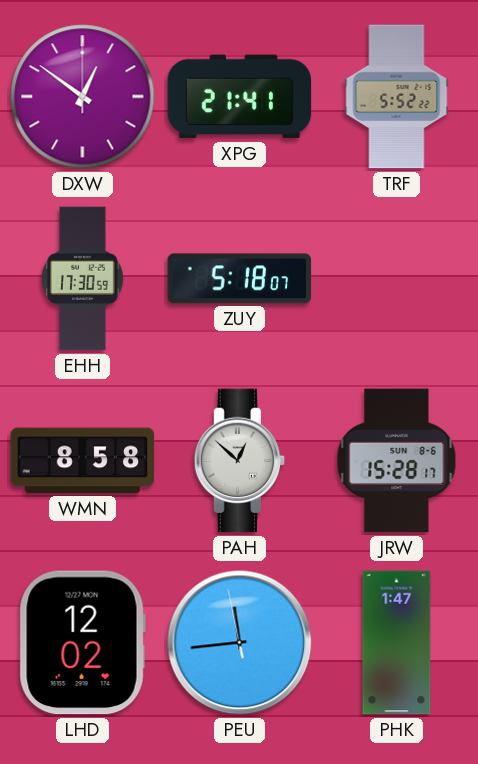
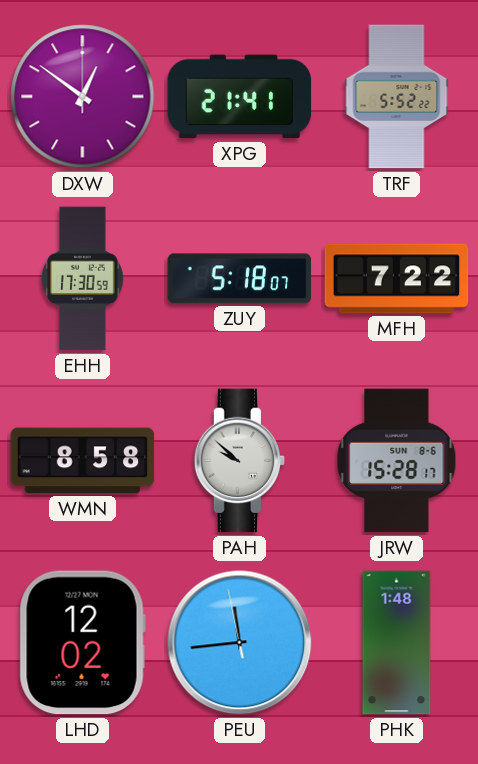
MFH: none -> 7:22
PAH: 12:52 -> 9:52
PHK: 1:47 -> 1:48
